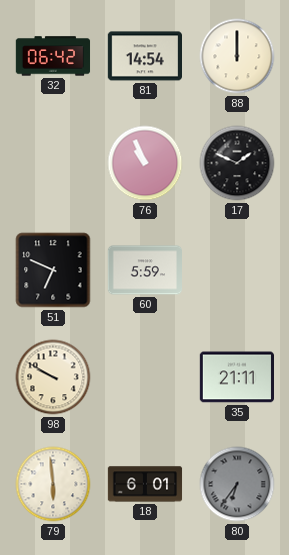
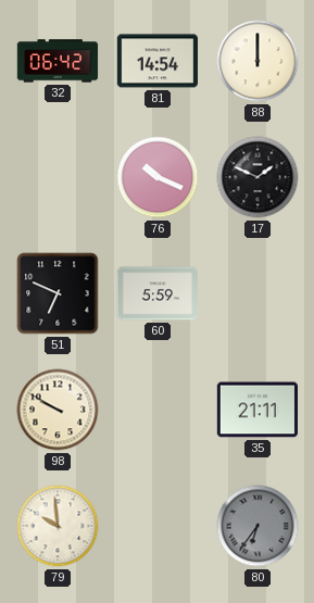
76: 10:56 -> 10:19
79: 5:59 -> 9:59
18: 6:01 -> none
